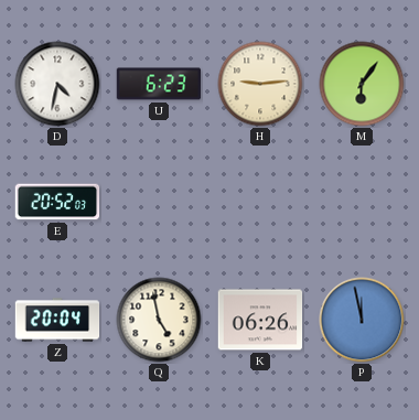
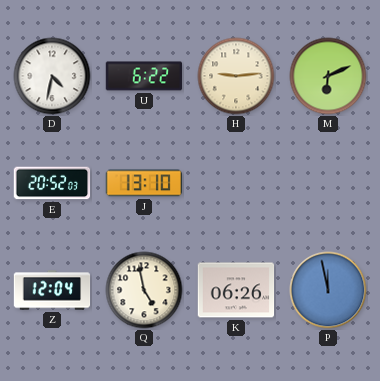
U: 6:23 -> 6:22
M: 6:06 -> 6:11
J: none -> 13:10
Z: 20:04 -> 12:04
